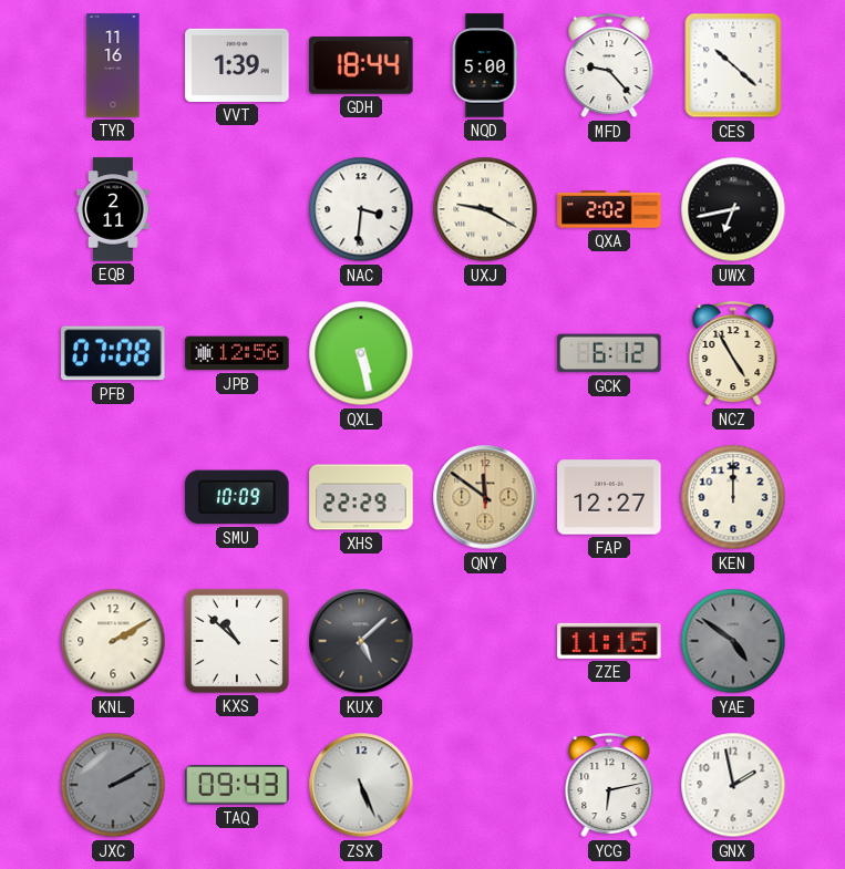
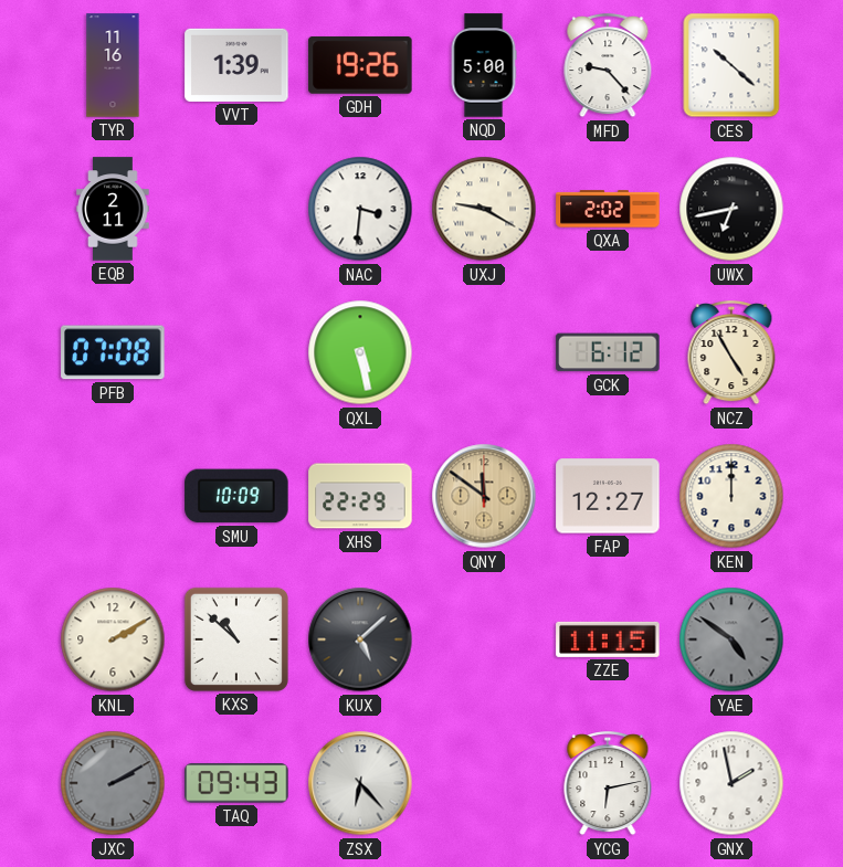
GDH: 18:44 -> 19:26
JPB: 12:56 -> none
ZSX: 5:26 -> 6:23
